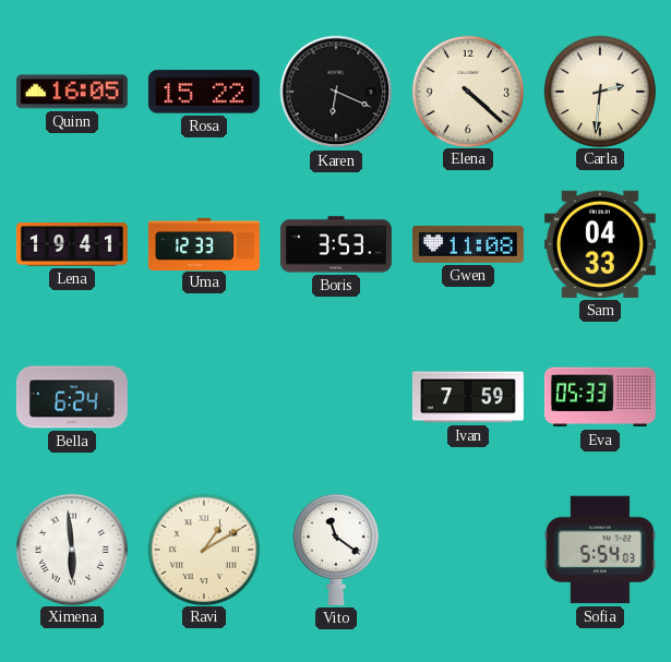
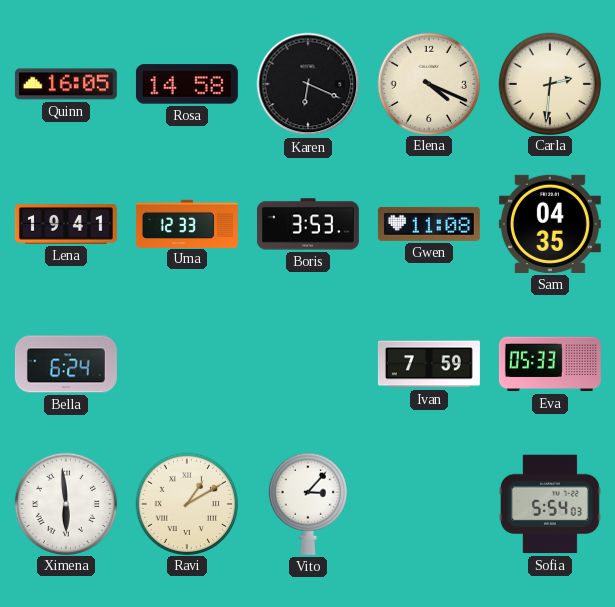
Rosa: 15:22 -> 14:58
Elena: 4:22 -> 4:19
Sam: 04:33 -> 04:35
Vito: 11:21 -> 3:07
